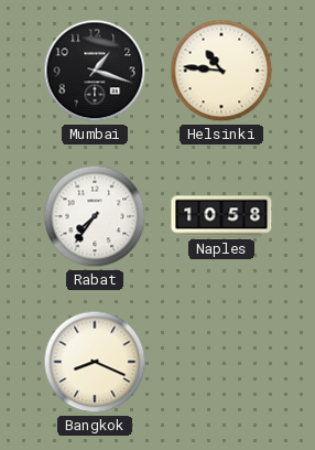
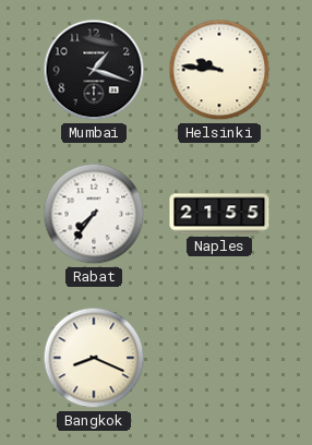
Helsinki: 10:46 -> 9:46
Naples: 10:58 -> 21:55
